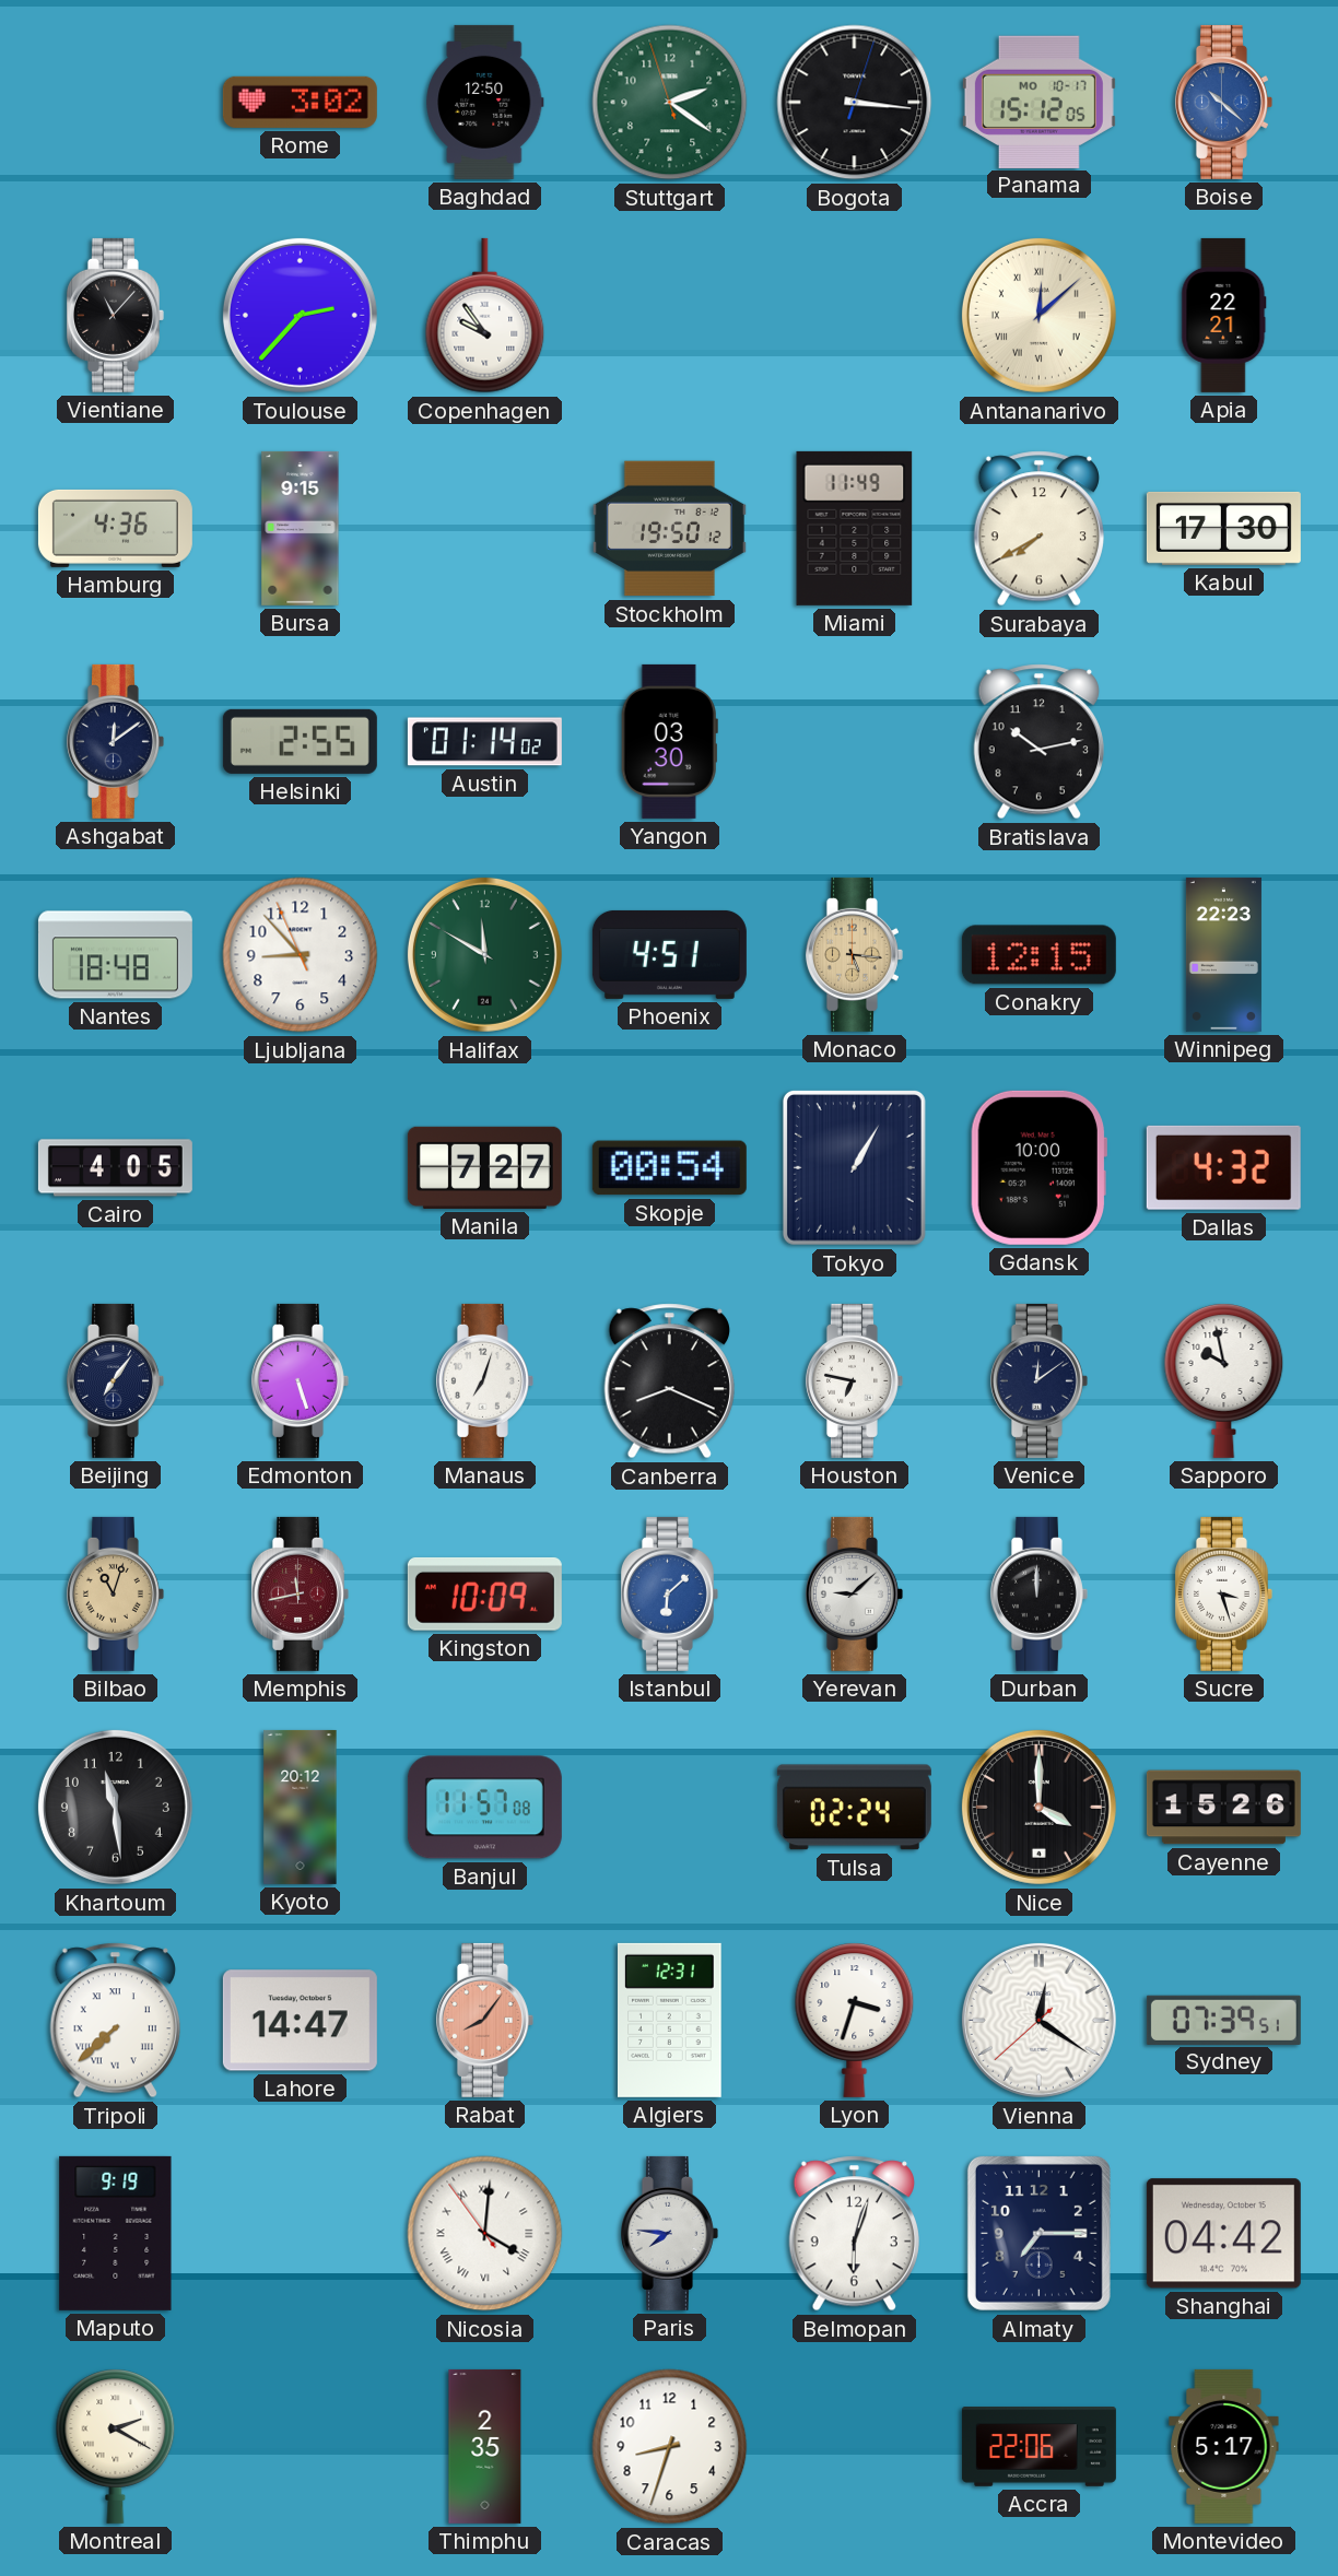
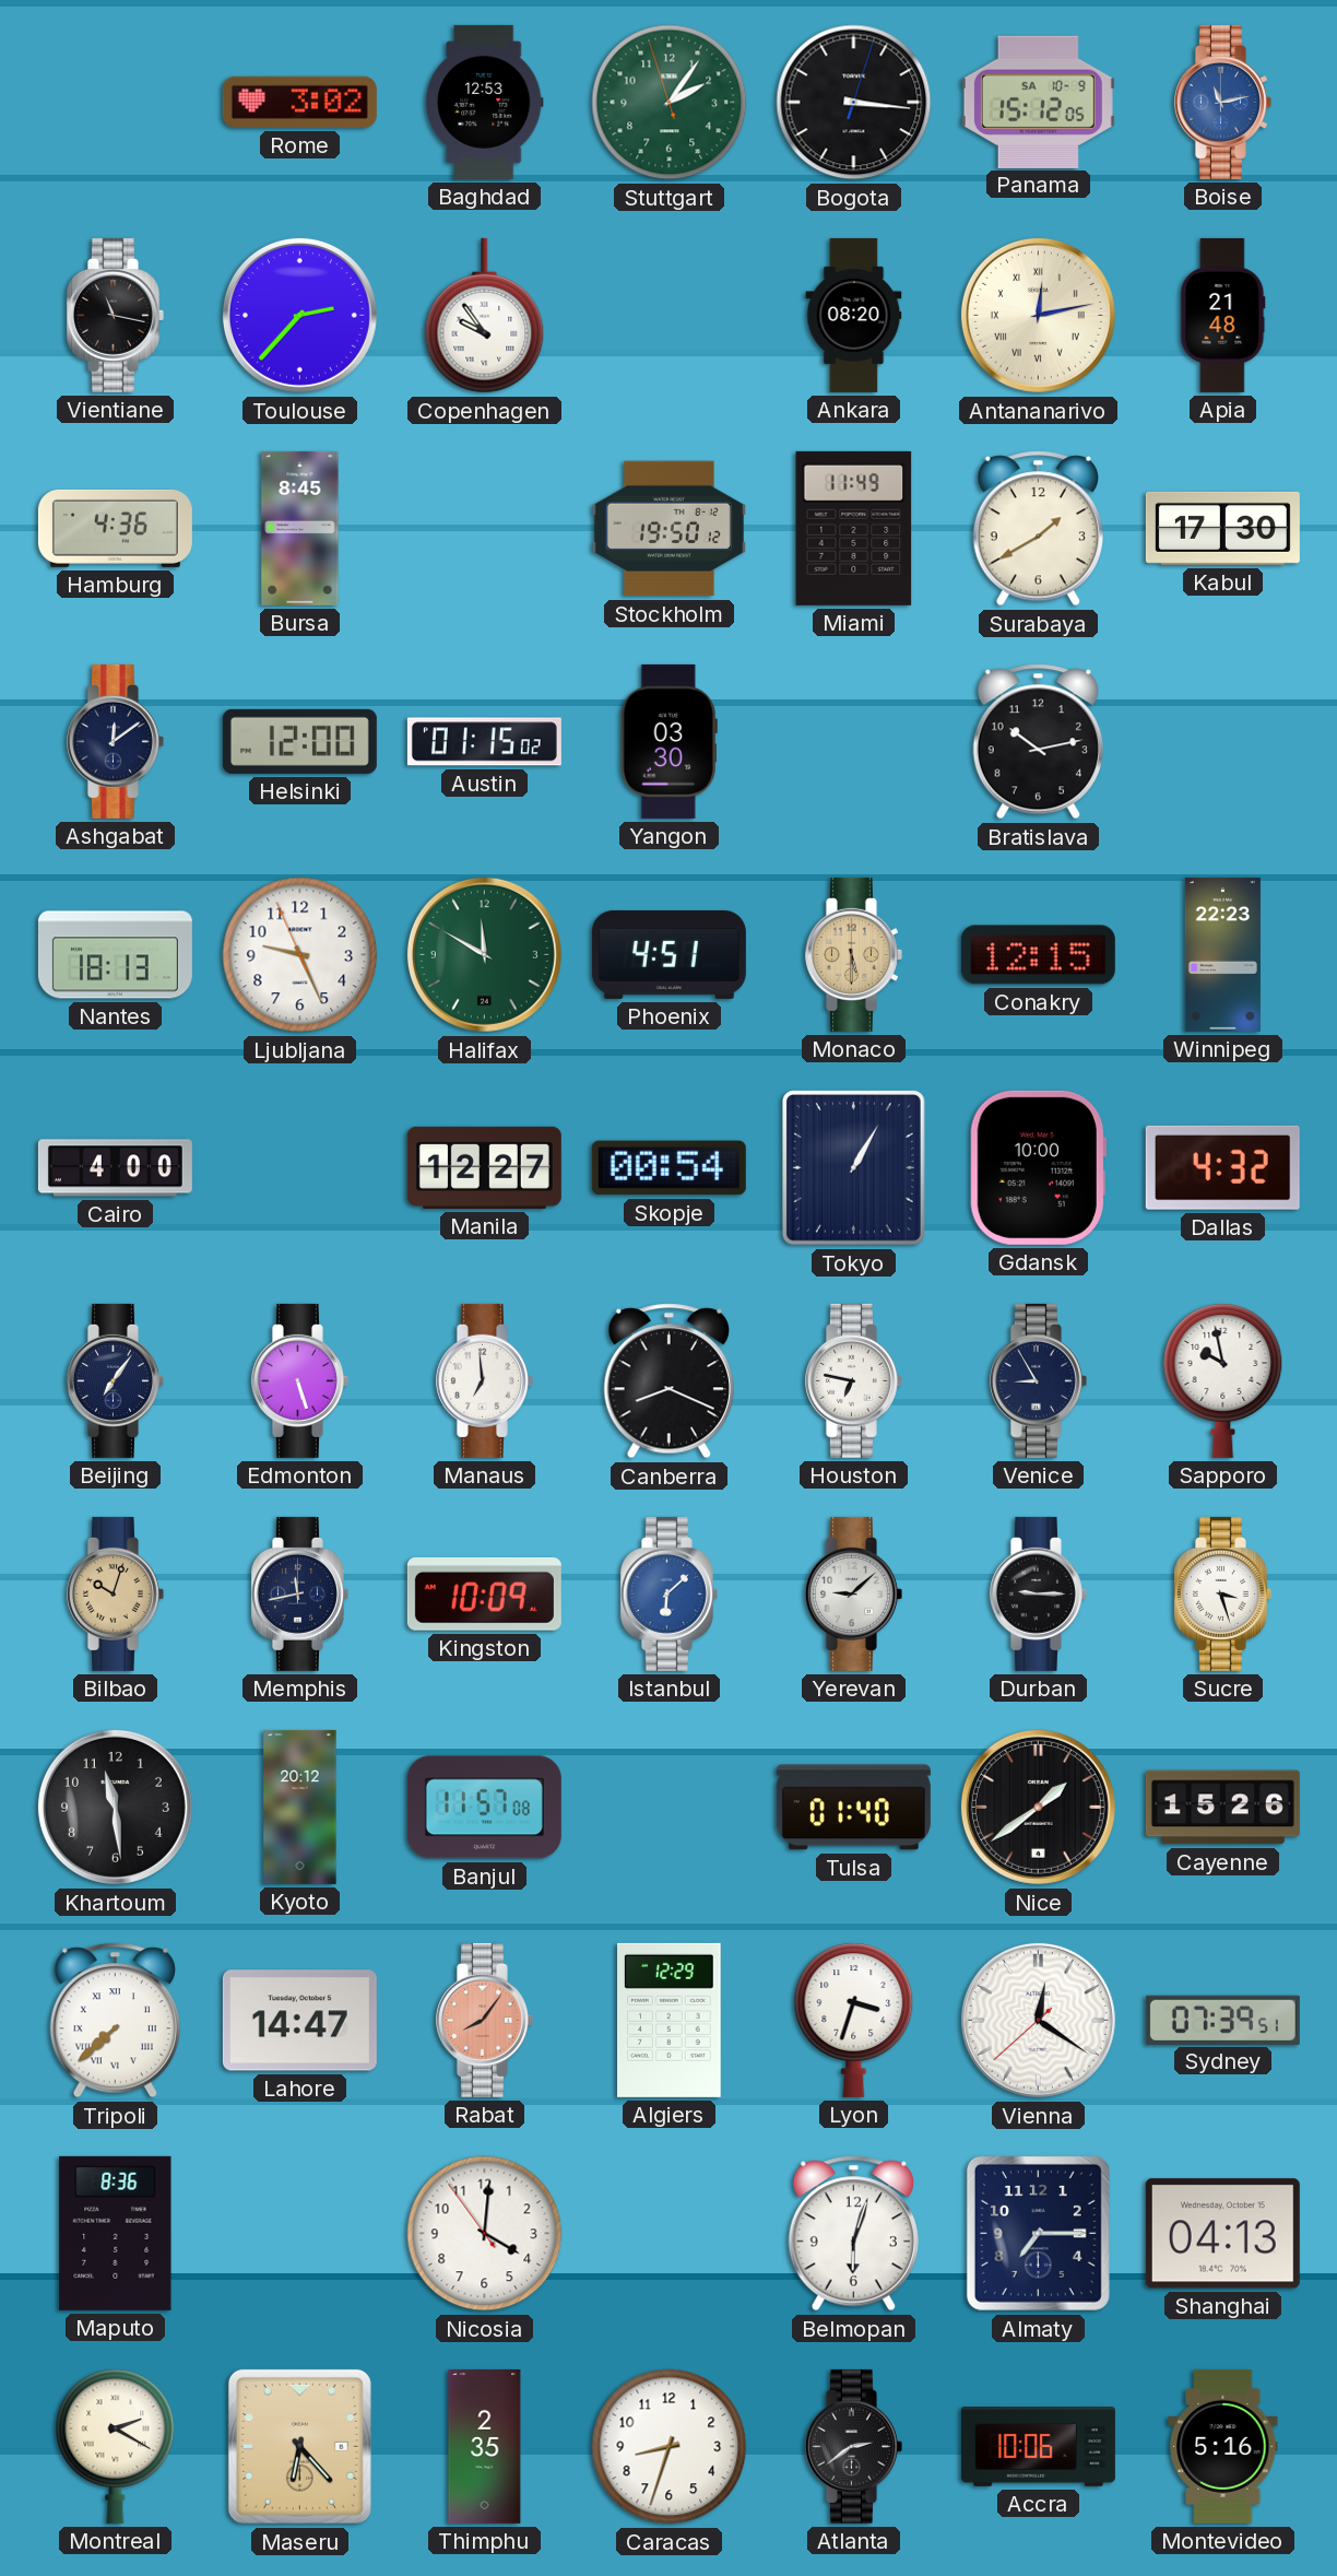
Baghdad: 12:50 -> 12:53
Stuttgart: 2:20 -> 2:05
Panama date: MO 10-17 -> SA 10-9
Boise: 10:22 -> 11:13
Vientiane: 11:07 -> 11:17
Ankara: none -> 08:20
Antananarivo: 12:08 -> 12:13
Apia: 22:21 -> 21:48
Bursa: 9:15 -> 8:45
Surabaya: 7:40 -> 1:40
Helsinki: 2:55 -> 12:00
Austin: 01:14 -> 01:15
Nantes: 18:48 -> 18:13
Ljubljana: 8:52 -> 9:25
Monaco: 5:16 -> 5:30
Cairo: 4:05 -> 4:00
Manila: 7:27 -> 12:27
Manaus: 7:03 -> 6:59
Venice: 12:09 -> 8:55
Bilbao: 11:03 -> 10:03
Memphis dial: burgundy -> navy
Durban: 12:00 -> 9:15
Tulsa: 02:24 -> 01:40
Nice: 4:00 -> 1:39
Algiers: 12:31 -> 12:29
Maputo: 9:19 -> 8:36
Nicosia numerals: Roman -> Arabic
Paris: 7:46 -> none
Shanghai: 04:42 -> 04:13
Maseru: none -> 6:23
Atlanta: none -> 2:39
Accra: 22:06 -> 10:06
Montevideo: 5:17 -> 5:16
